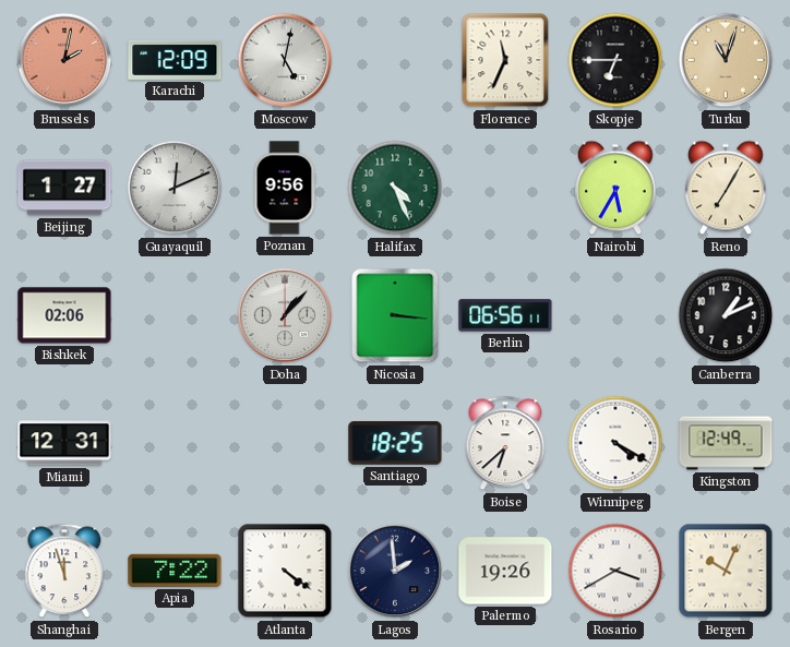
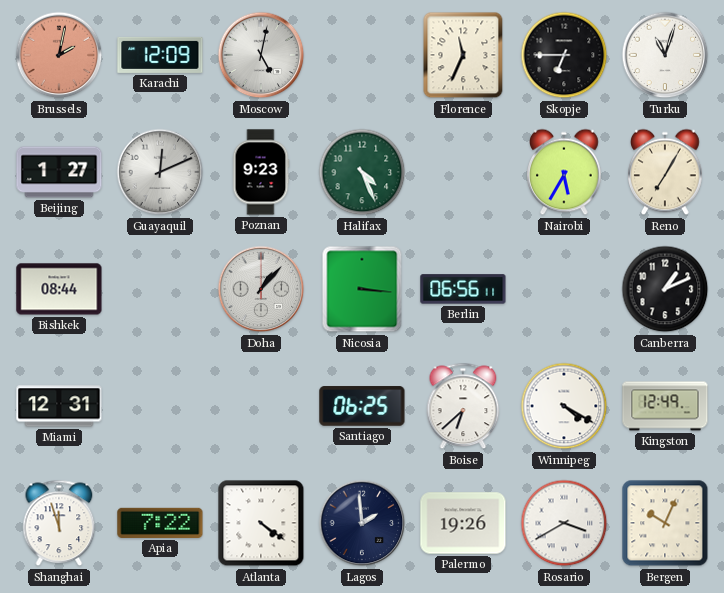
Turku dial: champagne -> white
Poznan: 9:56 -> 9:23
Bishkek: 02:06 -> 08:44
Santiago: 18:25 -> 06:25
